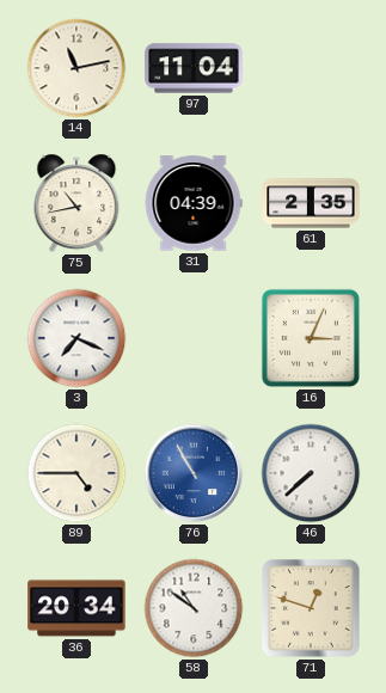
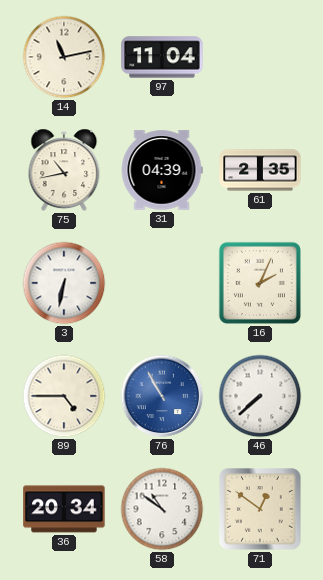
3: 7:19 -> 6:32
16: 3:04 -> 2:04
71: 12:48 -> 12:51
